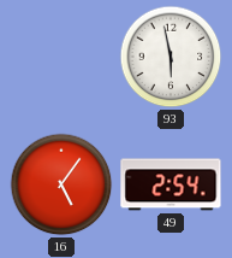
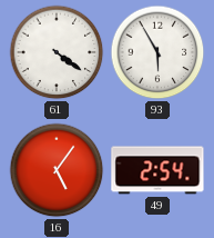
61: none -> 4:21
93: 5:58 -> 5:55
